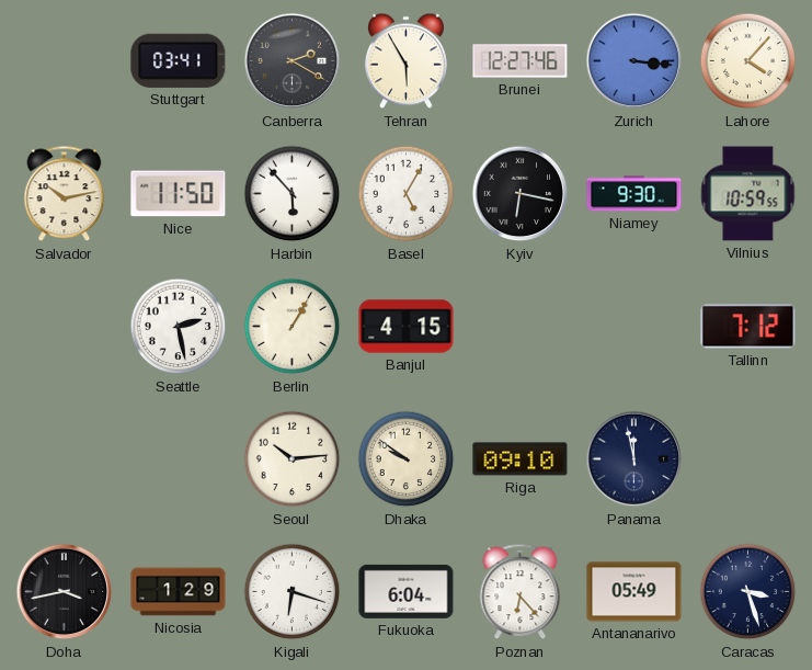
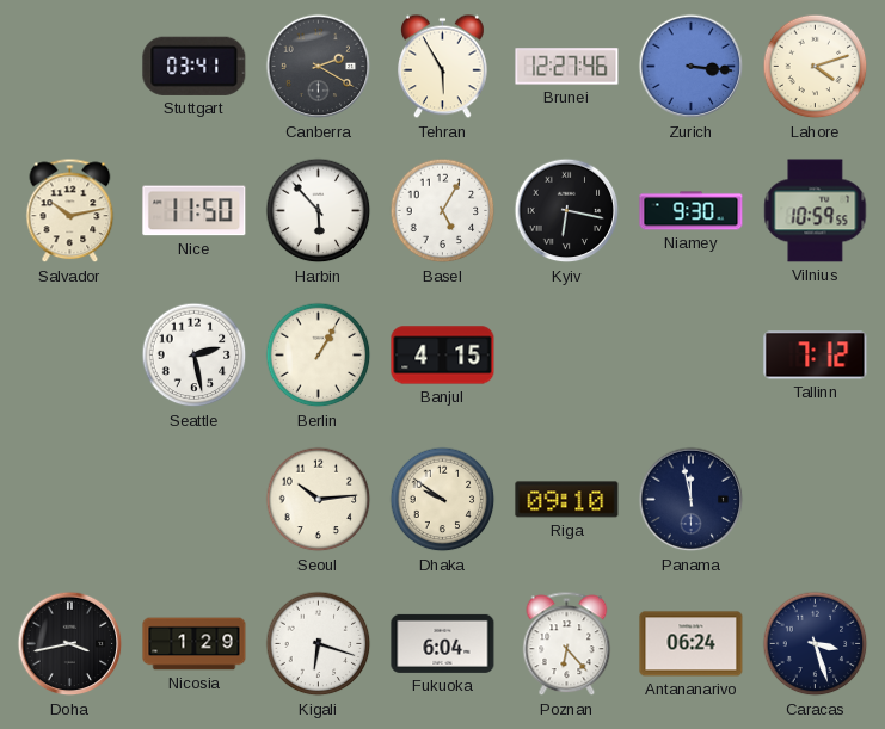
Lahore: 4:07 -> 4:12
Antananarivo: 05:49 -> 06:24
